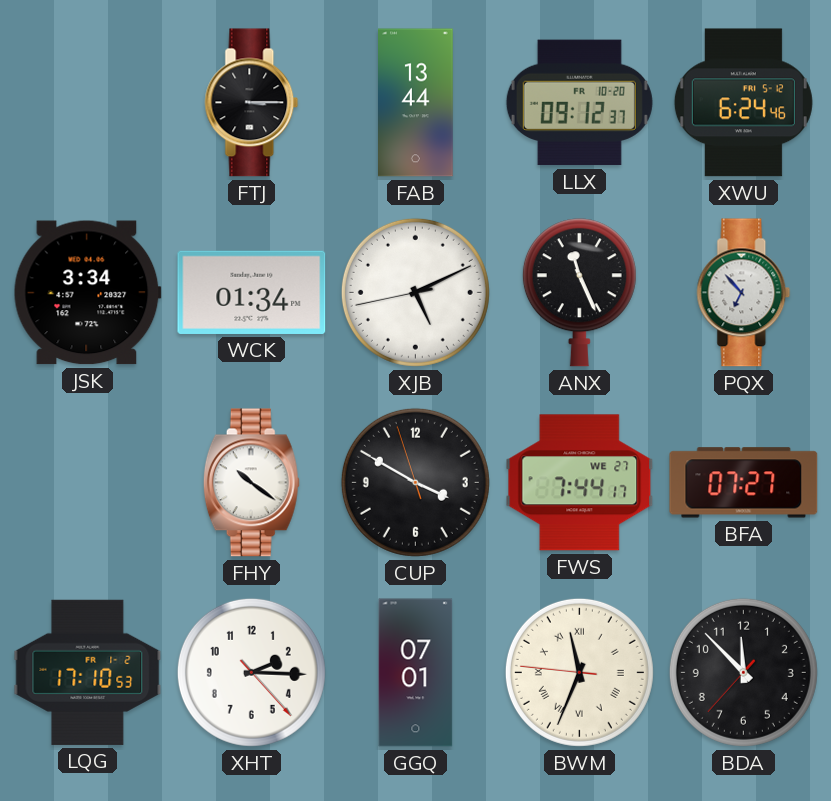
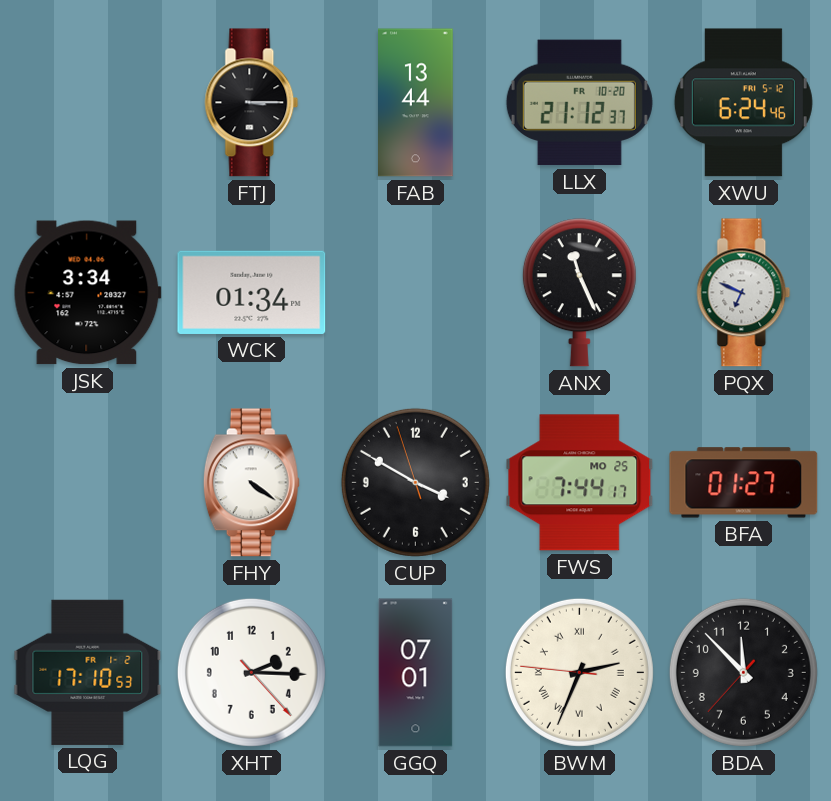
LLX: 09:12 -> 21:12
XJB: 5:10 -> none
PQX: 6:53 -> 6:49
FHY: 10:21 -> 4:21
FWS date: WE 27 -> MO 25
BFA: 07:27 -> 01:27
BWM: 11:33 -> 2:33
